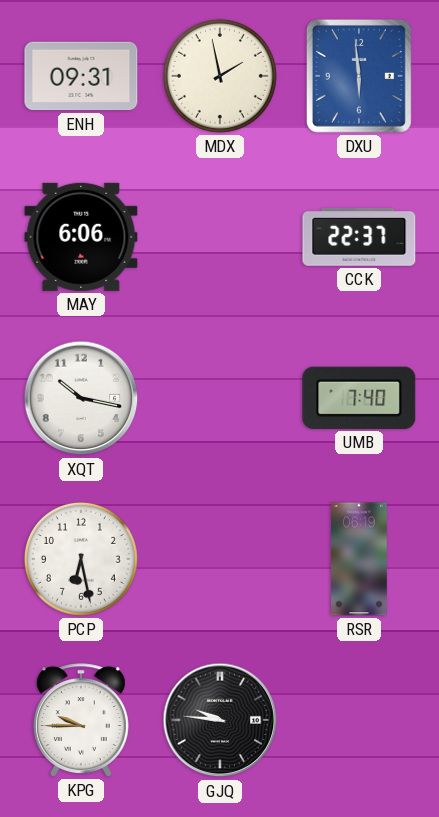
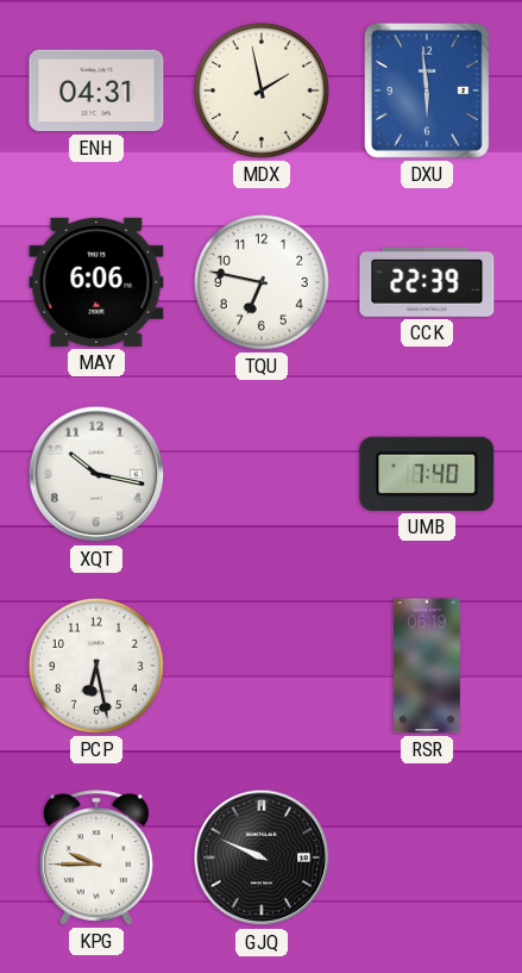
ENH: 09:31 -> 04:31
TQU: none -> 6:47
CCK: 22:37 -> 22:39
GJQ: 9:46 -> 9:49
